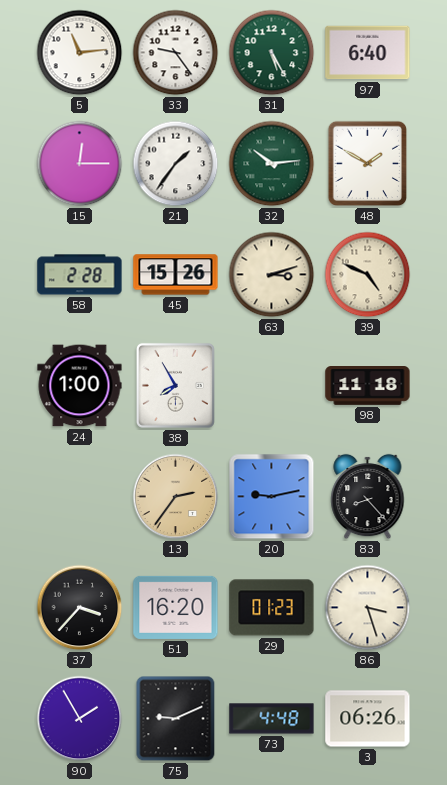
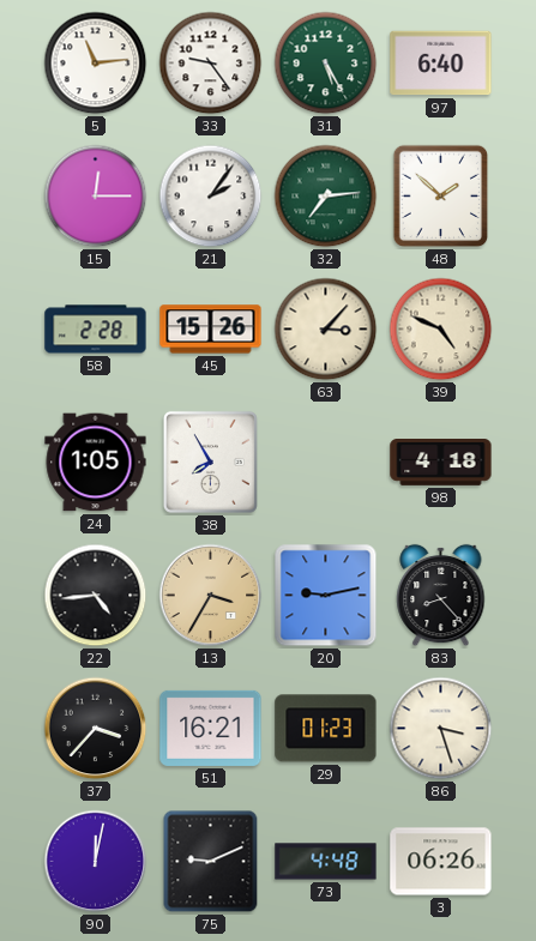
21: 1:36 -> 2:06
32: 10:14 -> 7:14
48: 1:50 -> 1:52
63: 3:12 -> 3:07
24: 1:00 -> 1:05
98: 11:18 -> 4:18
22: none -> 4:44
13: 2:36 -> 3:35
51: 16:20 -> 16:21
90: 1:55 -> 12:02
